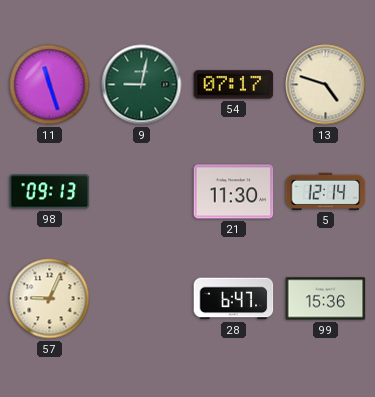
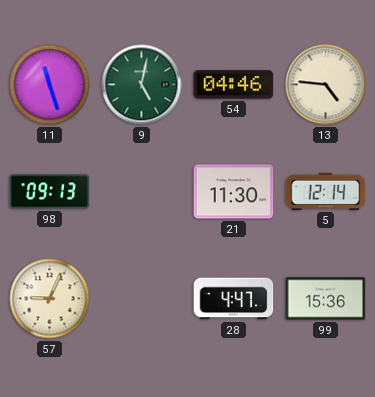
9: 9:02 -> 5:02
54: 07:17 -> 04:46
13: 4:48 -> 4:46
28: 6:47 -> 4:47
